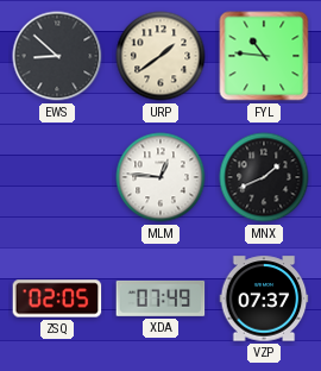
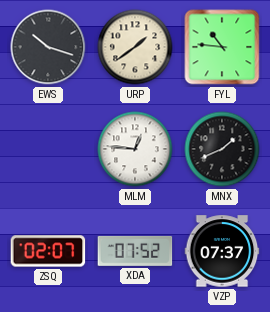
EWS: 8:52 -> 10:18
ZSQ: 02:05 -> 02:07
XDA: 07:49 -> 07:52
